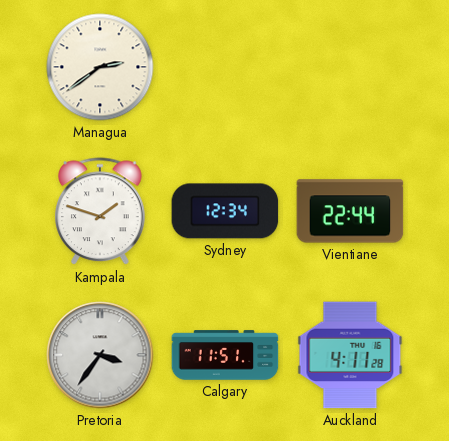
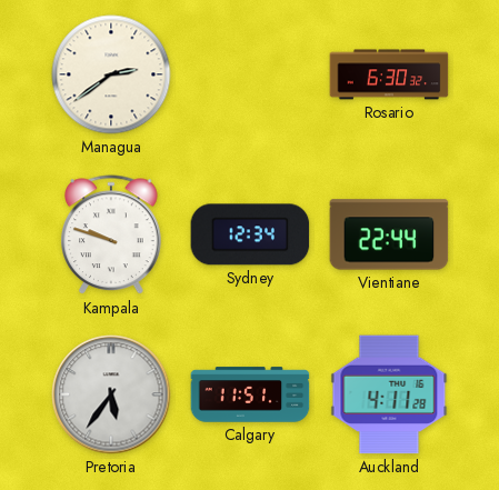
Rosario: none -> 6:30
Kampala: 1:48 -> 9:48
Pretoria: 3:36 -> 5:36
